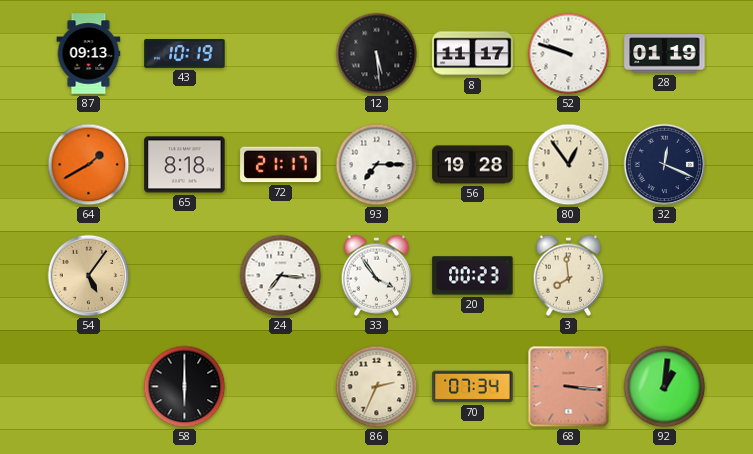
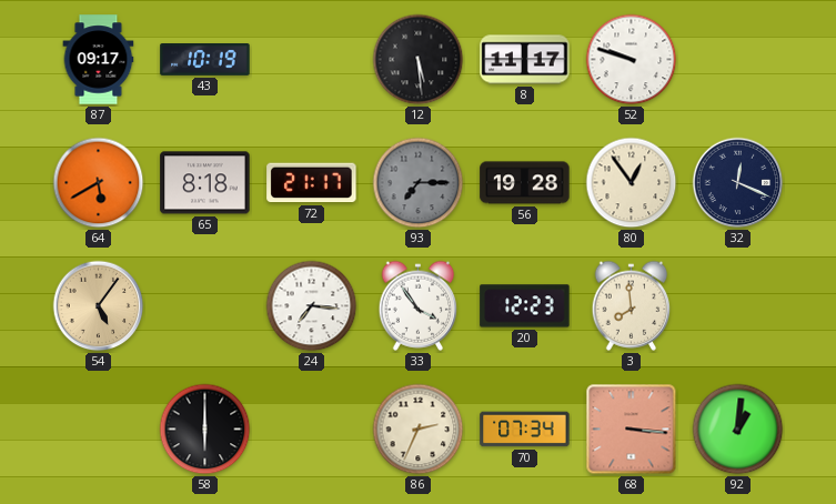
87: 09:13 -> 09:17
28: 01:19 -> none
64: 1:40 -> 5:40
93 dial: white -> grey
20: 00:23 -> 12:23
